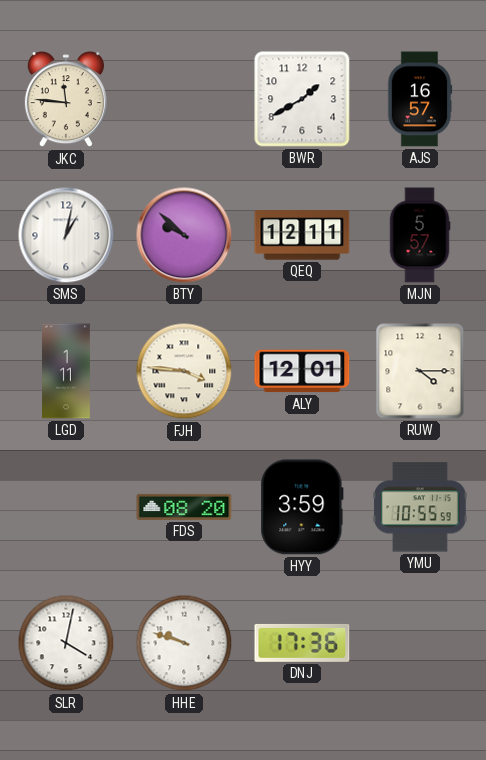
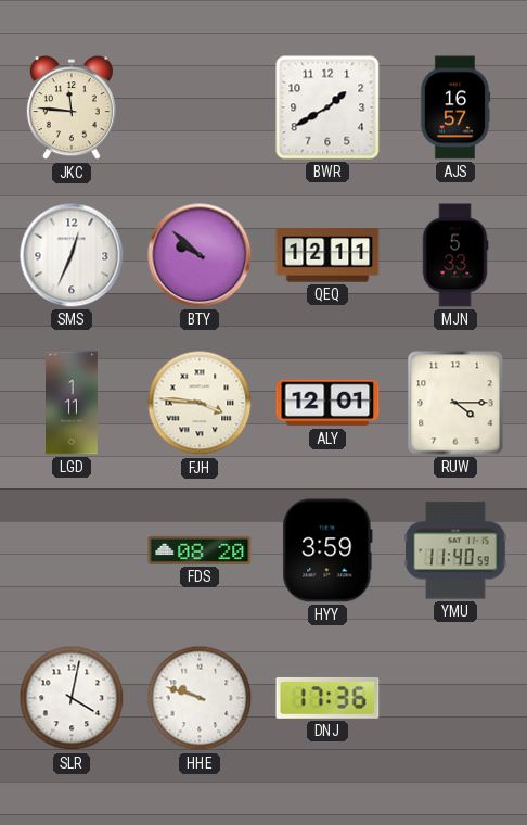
SMS: 1:02 -> 12:34
MJN: 5:57 -> 5:33
YMU: 10:55 -> 11:40
